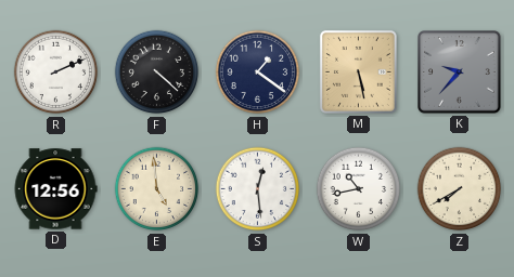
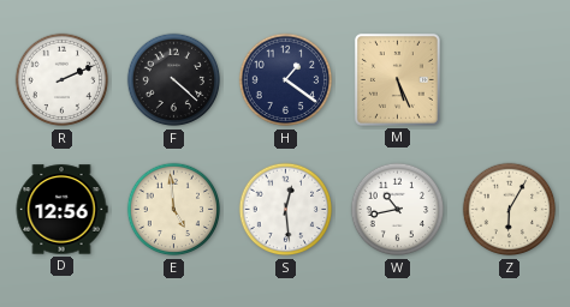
M: 5:28 -> 5:26
K: 9:37 -> none
Z: 7:40 -> 6:05
